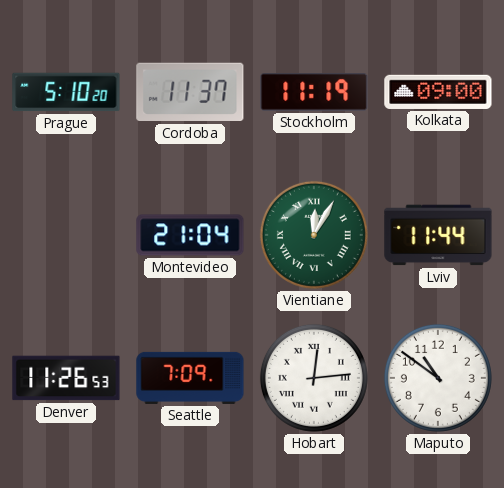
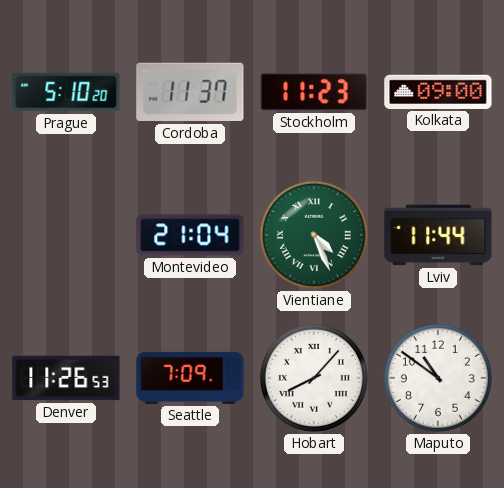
Stockholm: 11:19 -> 11:23
Vientiane: 12:05 -> 4:26
Hobart: 12:14 -> 8:07
